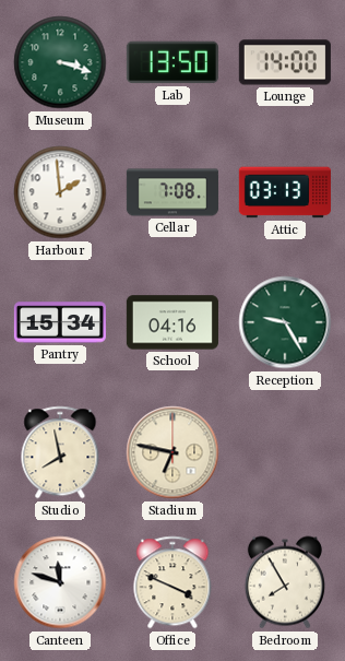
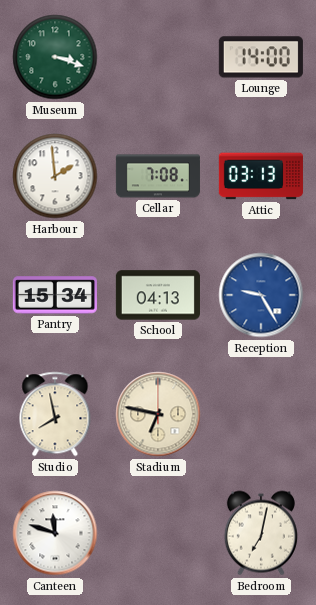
Lab: 13:50 -> none
School: 04:16 -> 04:13
Reception dial: green -> blue
Office: 3:49 -> none
Bedroom: 7:55 -> 7:02
